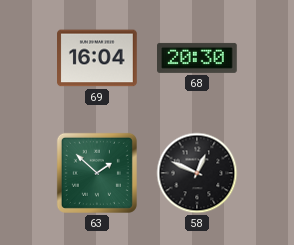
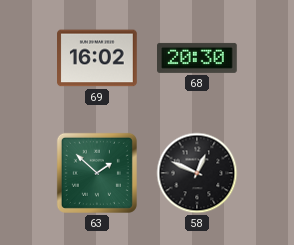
69: 16:04 -> 16:02
